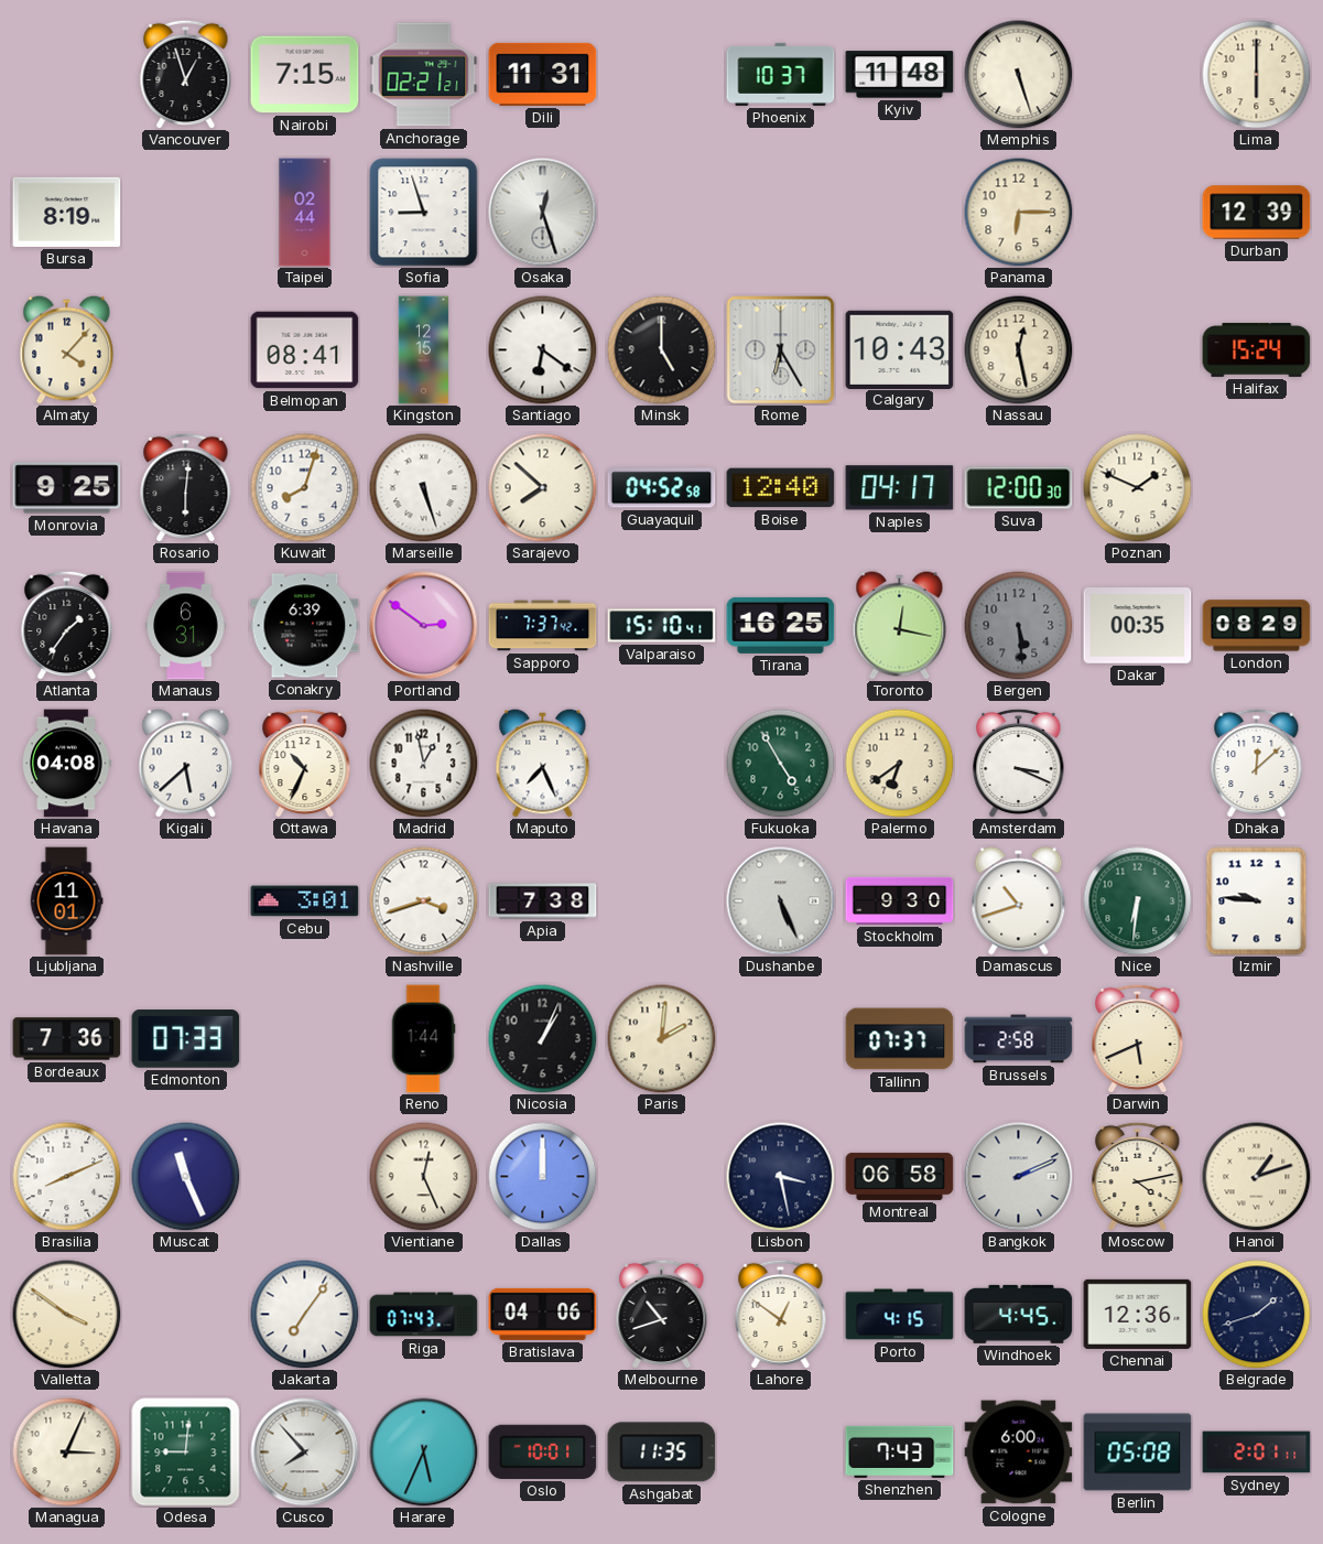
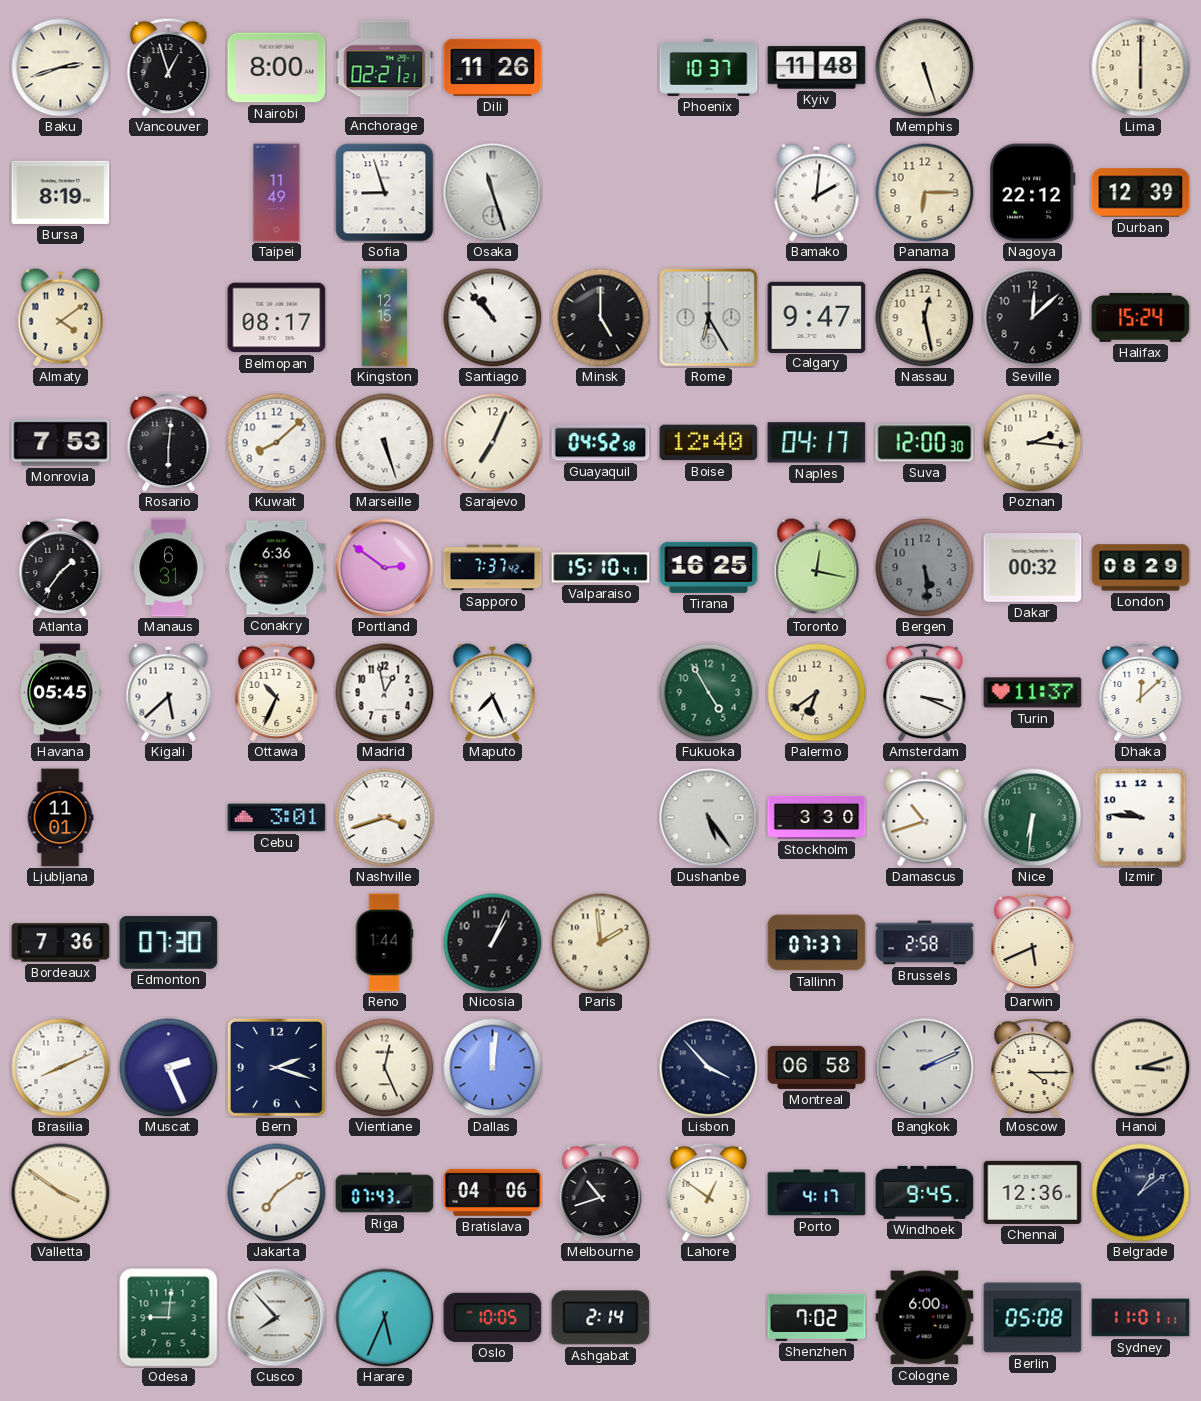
Baku: none -> 2:42
Nairobi: 7:15 -> 8:00
Dili: 11:31 -> 11:26
Taipei: 02:44 -> 11:49
Osaka: 12:27 -> 11:27
Bamako: none -> 2:01
Nagoya: none -> 22:12
Almaty: 4:07 -> 4:09
Belmopan: 08:41 -> 08:17
Santiago: 6:21 -> 10:53
Calgary: 10:43 -> 9:47
Seville: none -> 12:08
Monrovia: 9:25 -> 7:53
Kuwait: 8:03 -> 8:08
Sarajevo: 7:52 -> 7:04
Poznan: 1:49 -> 2:16
Conakry: 6:39 -> 6:36
Dakar: 00:35 -> 00:32
Havana: 04:08 -> 05:45
Turin: none -> 11:37
Apia: 7:38 -> none
Dushanbe: 5:26 -> 5:24
Stockholm: 9:30 -> 3:30
Edmonton: 07:33 -> 07:30
Paris: 2:01 -> 1:59
Muscat: 11:26 -> 2:26
Bern: none -> 2:18
Dallas: 12:00 -> 12:01
Lisbon: 3:28 -> 3:53
Moscow: 4:13 -> 4:15
Hanoi: 1:12 -> 3:12
Jakarta: 7:06 -> 7:09
Porto: 4:15 -> 4:17
Windhoek: 4:45 -> 9:45
Belgrade: 1:42 -> 1:09
Managua: 3:04 -> none
Oslo: 10:01 -> 10:05
Ashgabat: 11:35 -> 2:14
Shenzhen: 7:43 -> 7:02
Sydney: 2:01 -> 11:01
